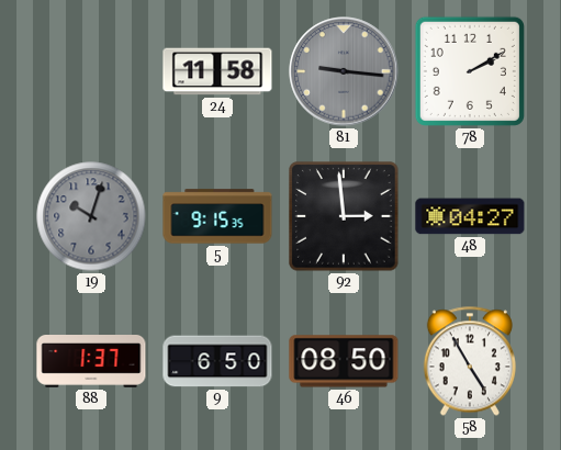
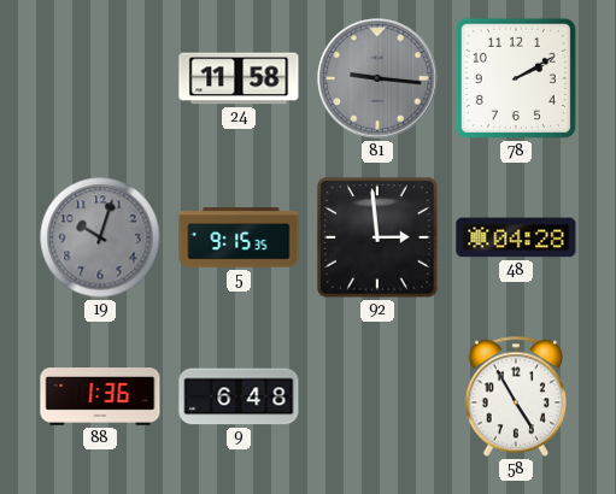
48: 04:27 -> 04:28
88: 1:37 -> 1:36
9: 6:50 -> 6:48
46: 08:50 -> none
